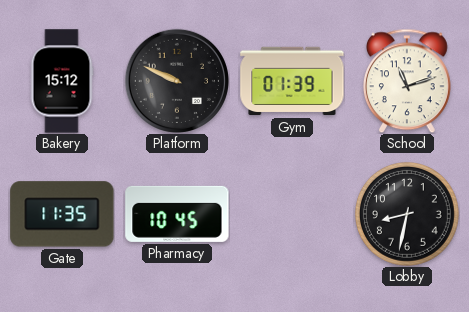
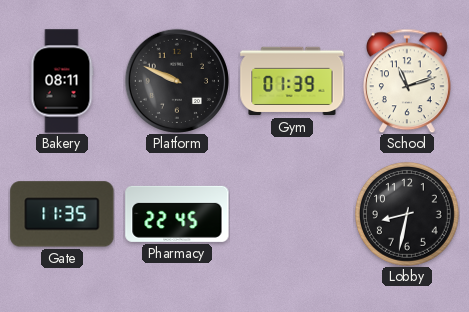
Bakery: 15:12 -> 08:11
Pharmacy: 10:45 -> 22:45
